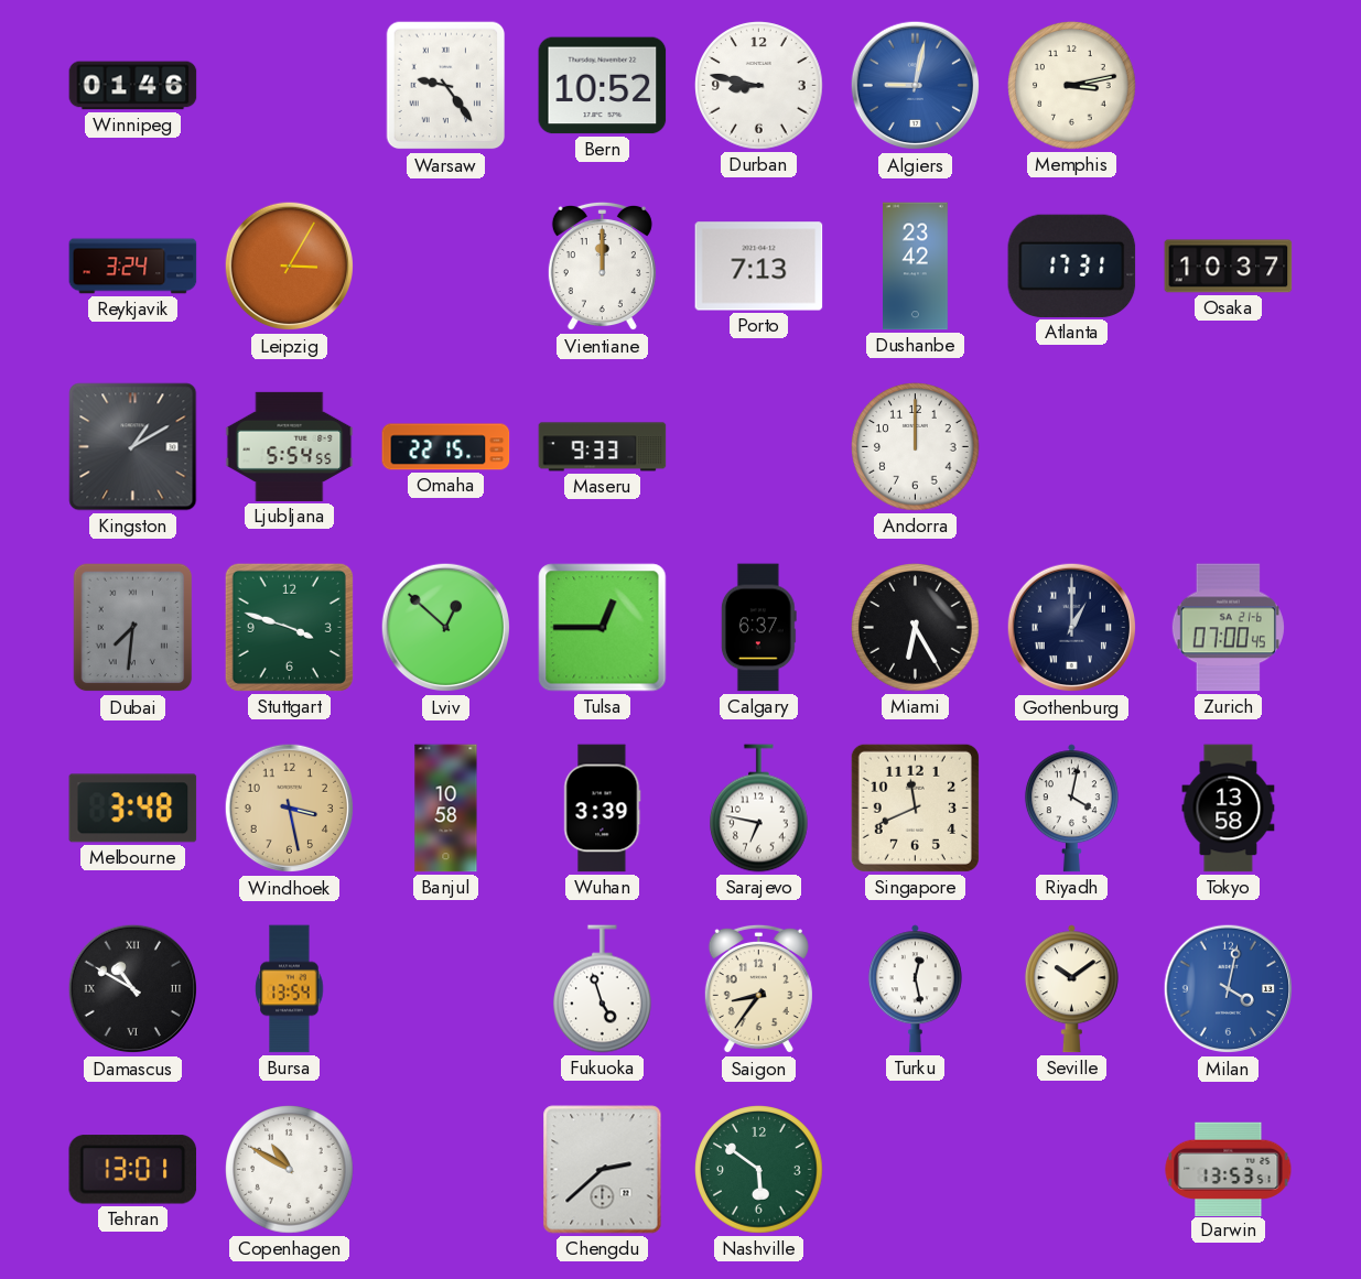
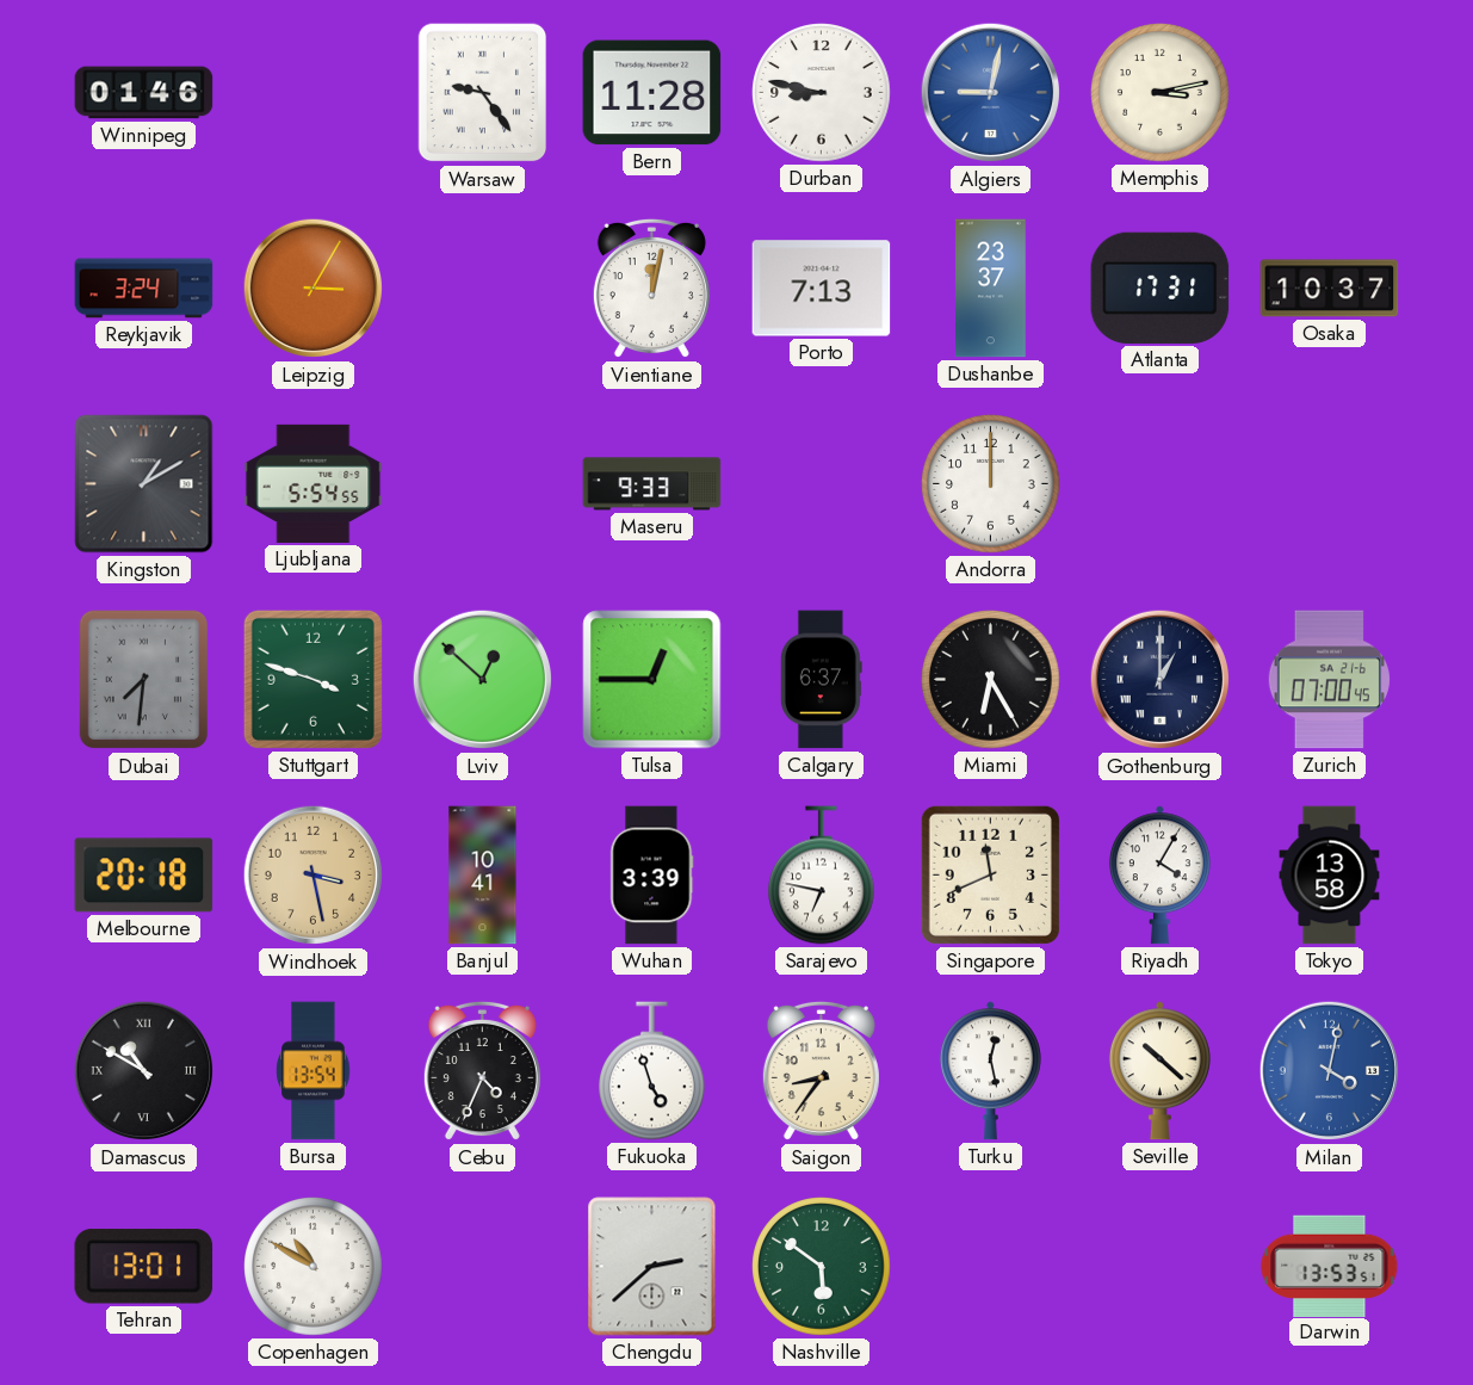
Bern: 10:52 -> 11:28
Vientiane: 12:00 -> 12:02
Dushanbe: 23:42 -> 23:37
Omaha: 22:15 -> none
Melbourne: 3:48 -> 20:18
Banjul: 10:58 -> 10:41
Riyadh: 4:02 -> 4:05
Cebu: none -> 4:34
Seville: 10:09 -> 10:22
